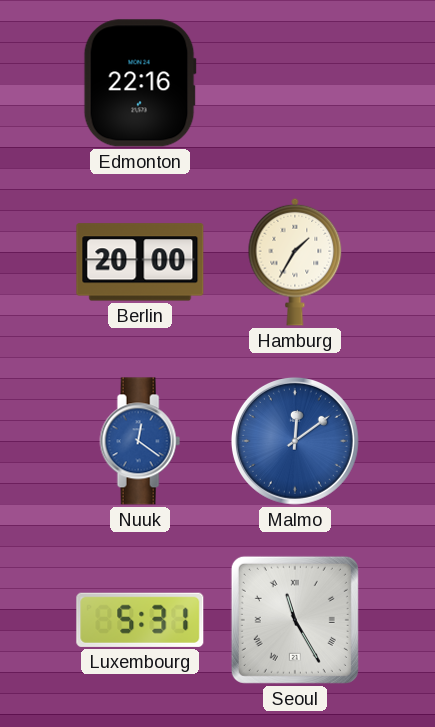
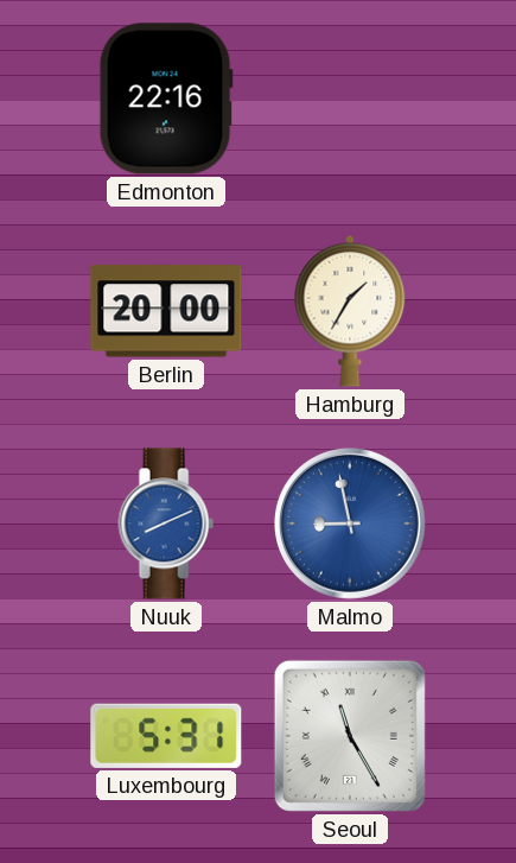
Nuuk: 12:21 -> 8:11
Malmo: 12:09 -> 8:58
